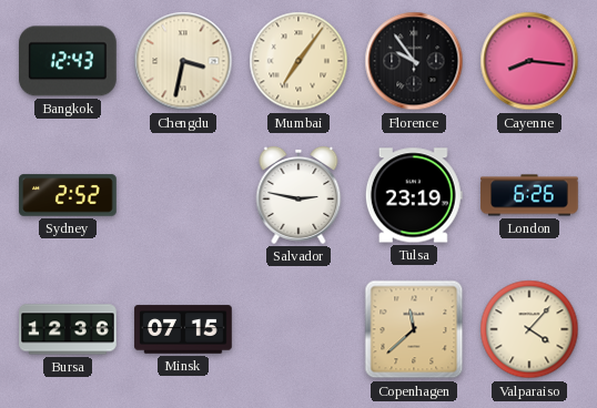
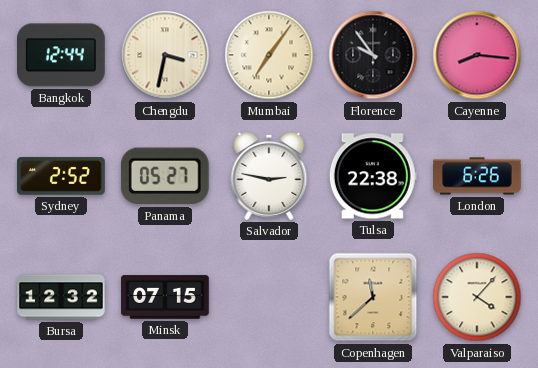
Bangkok: 12:43 -> 12:44
Panama: none -> 05:27
Tulsa: 23:19 -> 22:38
Bursa: 12:36 -> 12:32
